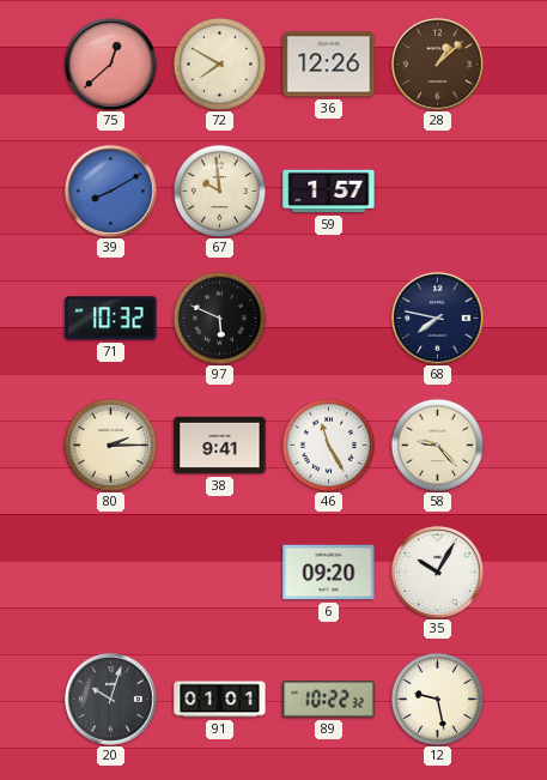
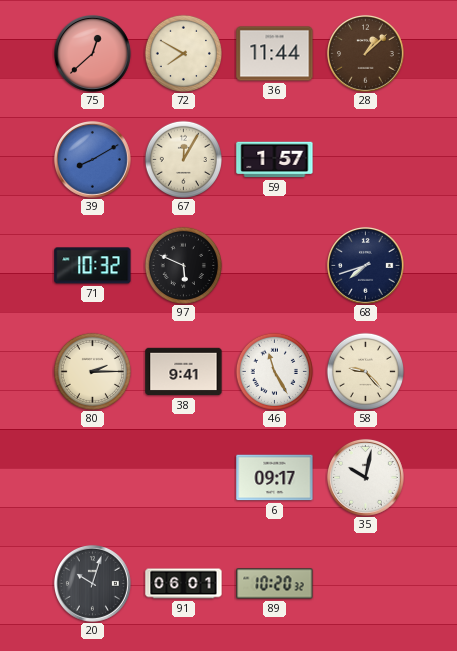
36: 12:26 -> 11:44
67: 9:59 -> 12:05
68: 7:47 -> 7:42
6: 09:20 -> 09:17
35: 10:05 -> 10:02
91: 01:01 -> 06:01
89: 10:22 -> 10:20
12: 9:28 -> none
